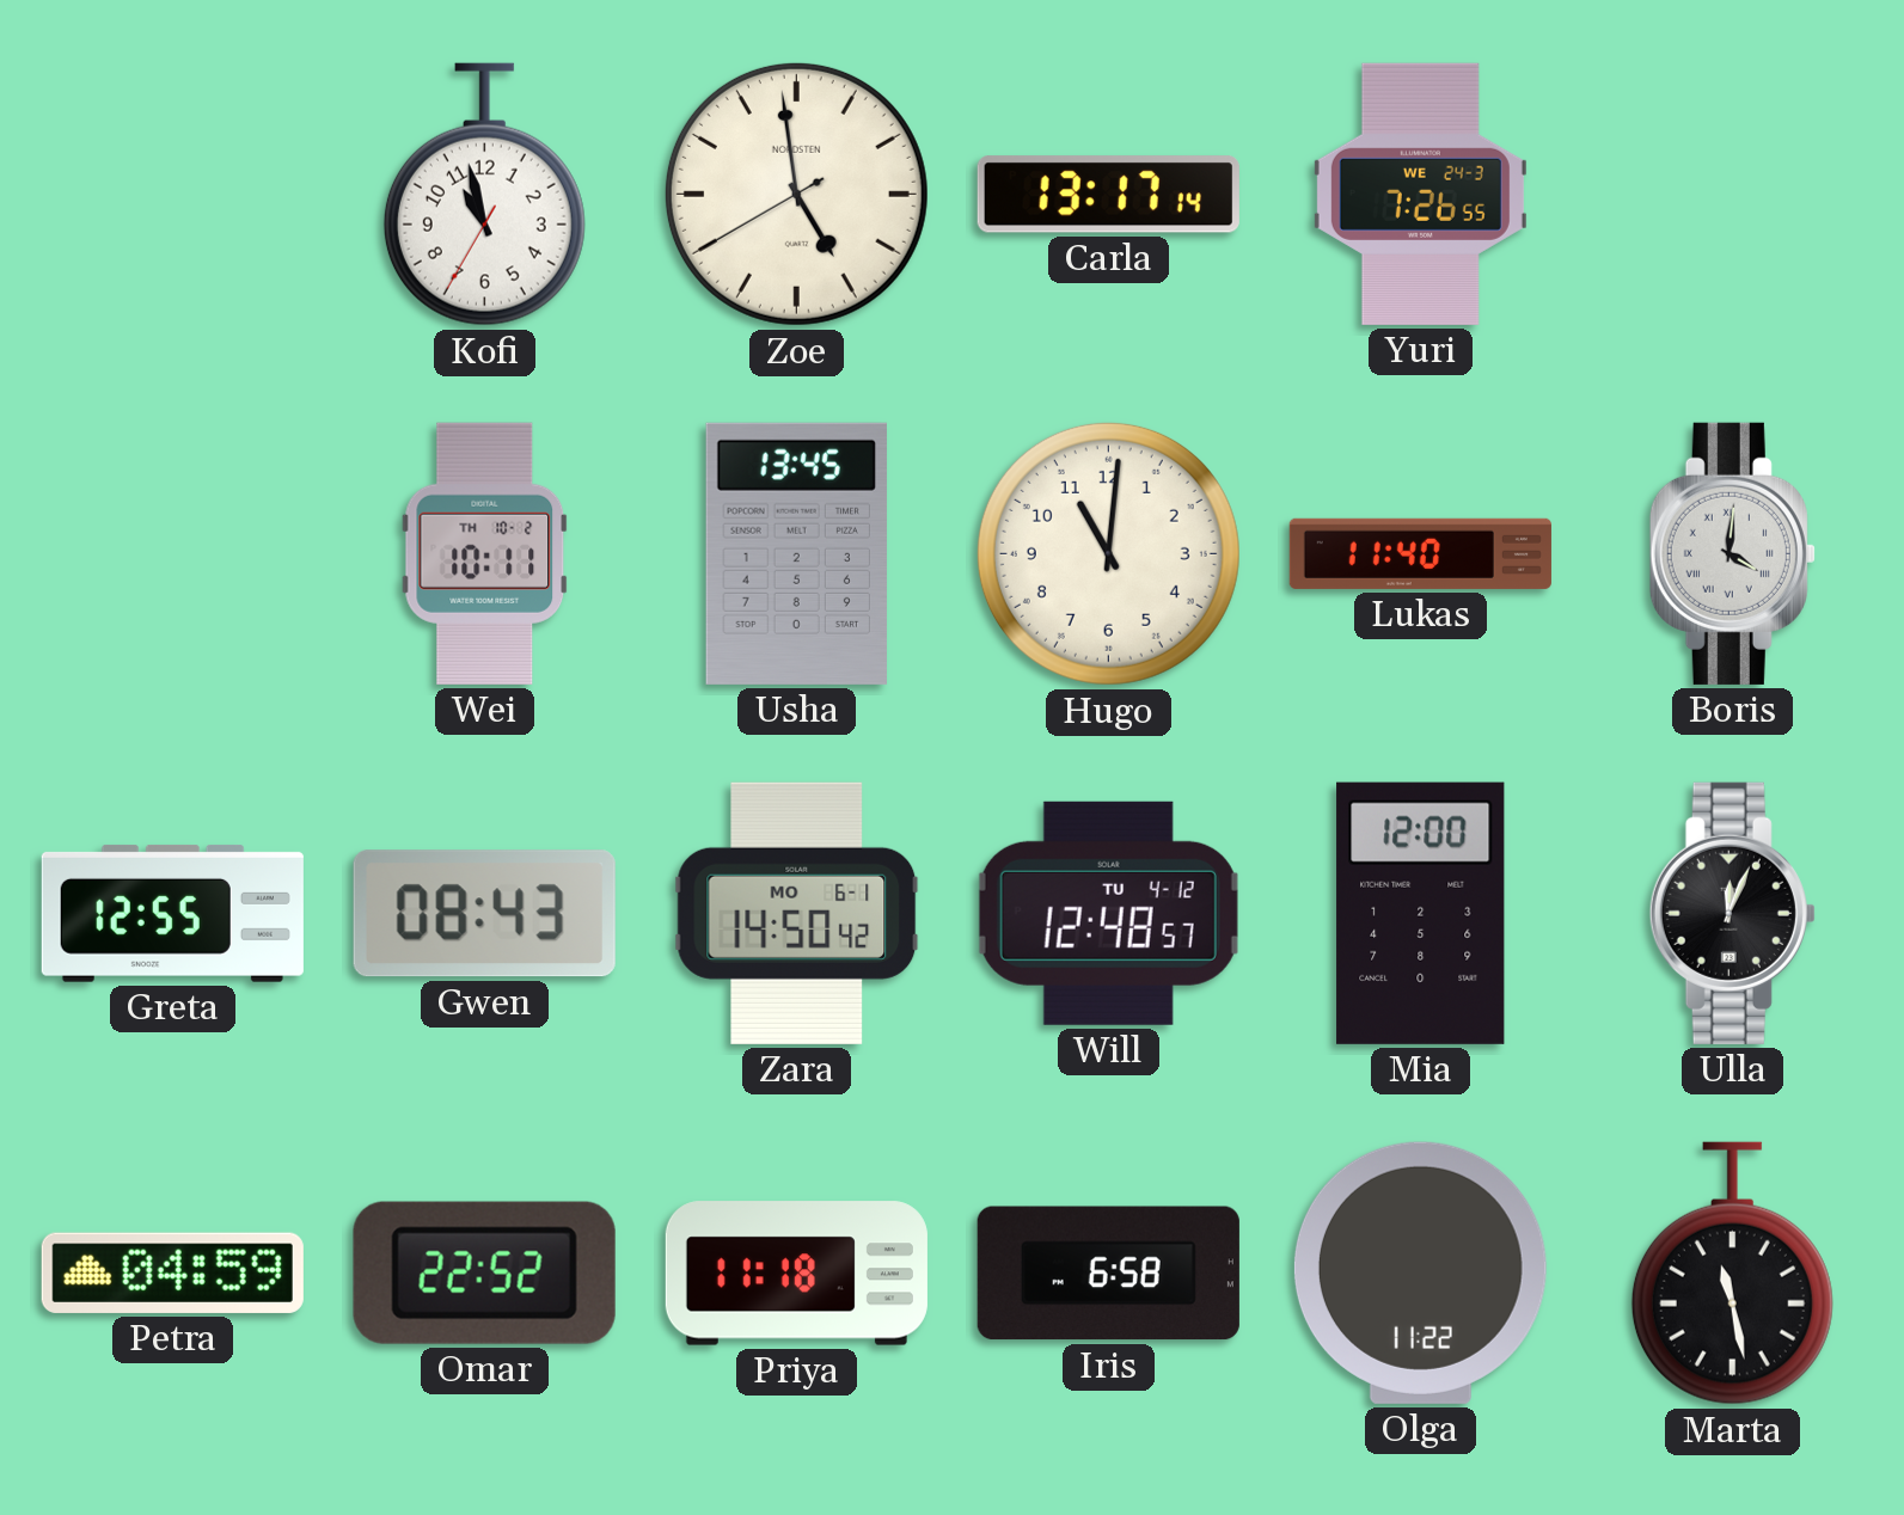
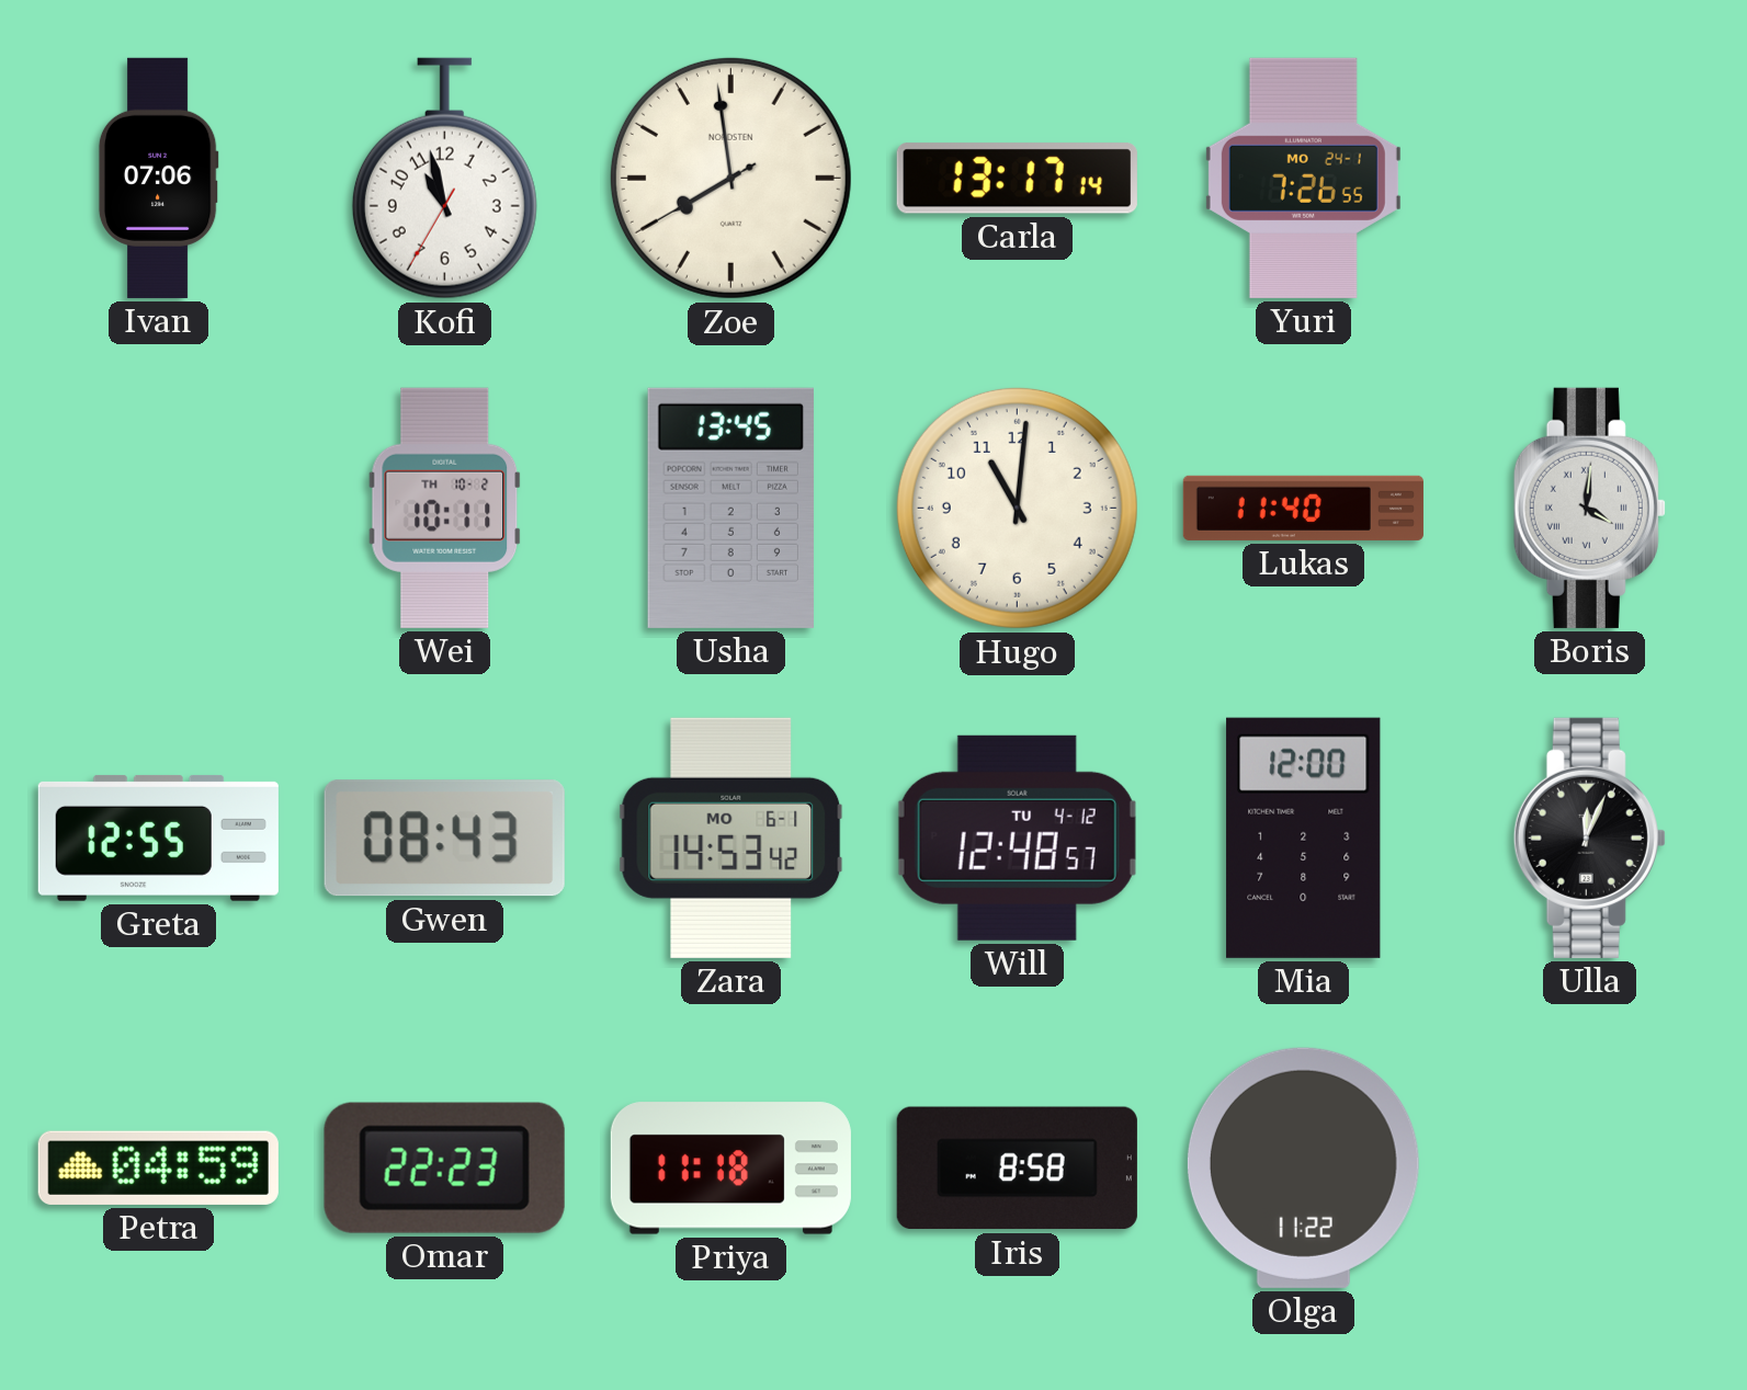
Ivan: none -> 07:06
Zoe: 4:58 -> 7:58
Yuri date: WE 24-3 -> MO 24-1
Zara: 14:50 -> 14:53
Omar: 22:52 -> 22:23
Iris: 6:58 -> 8:58
Marta: 11:28 -> none
